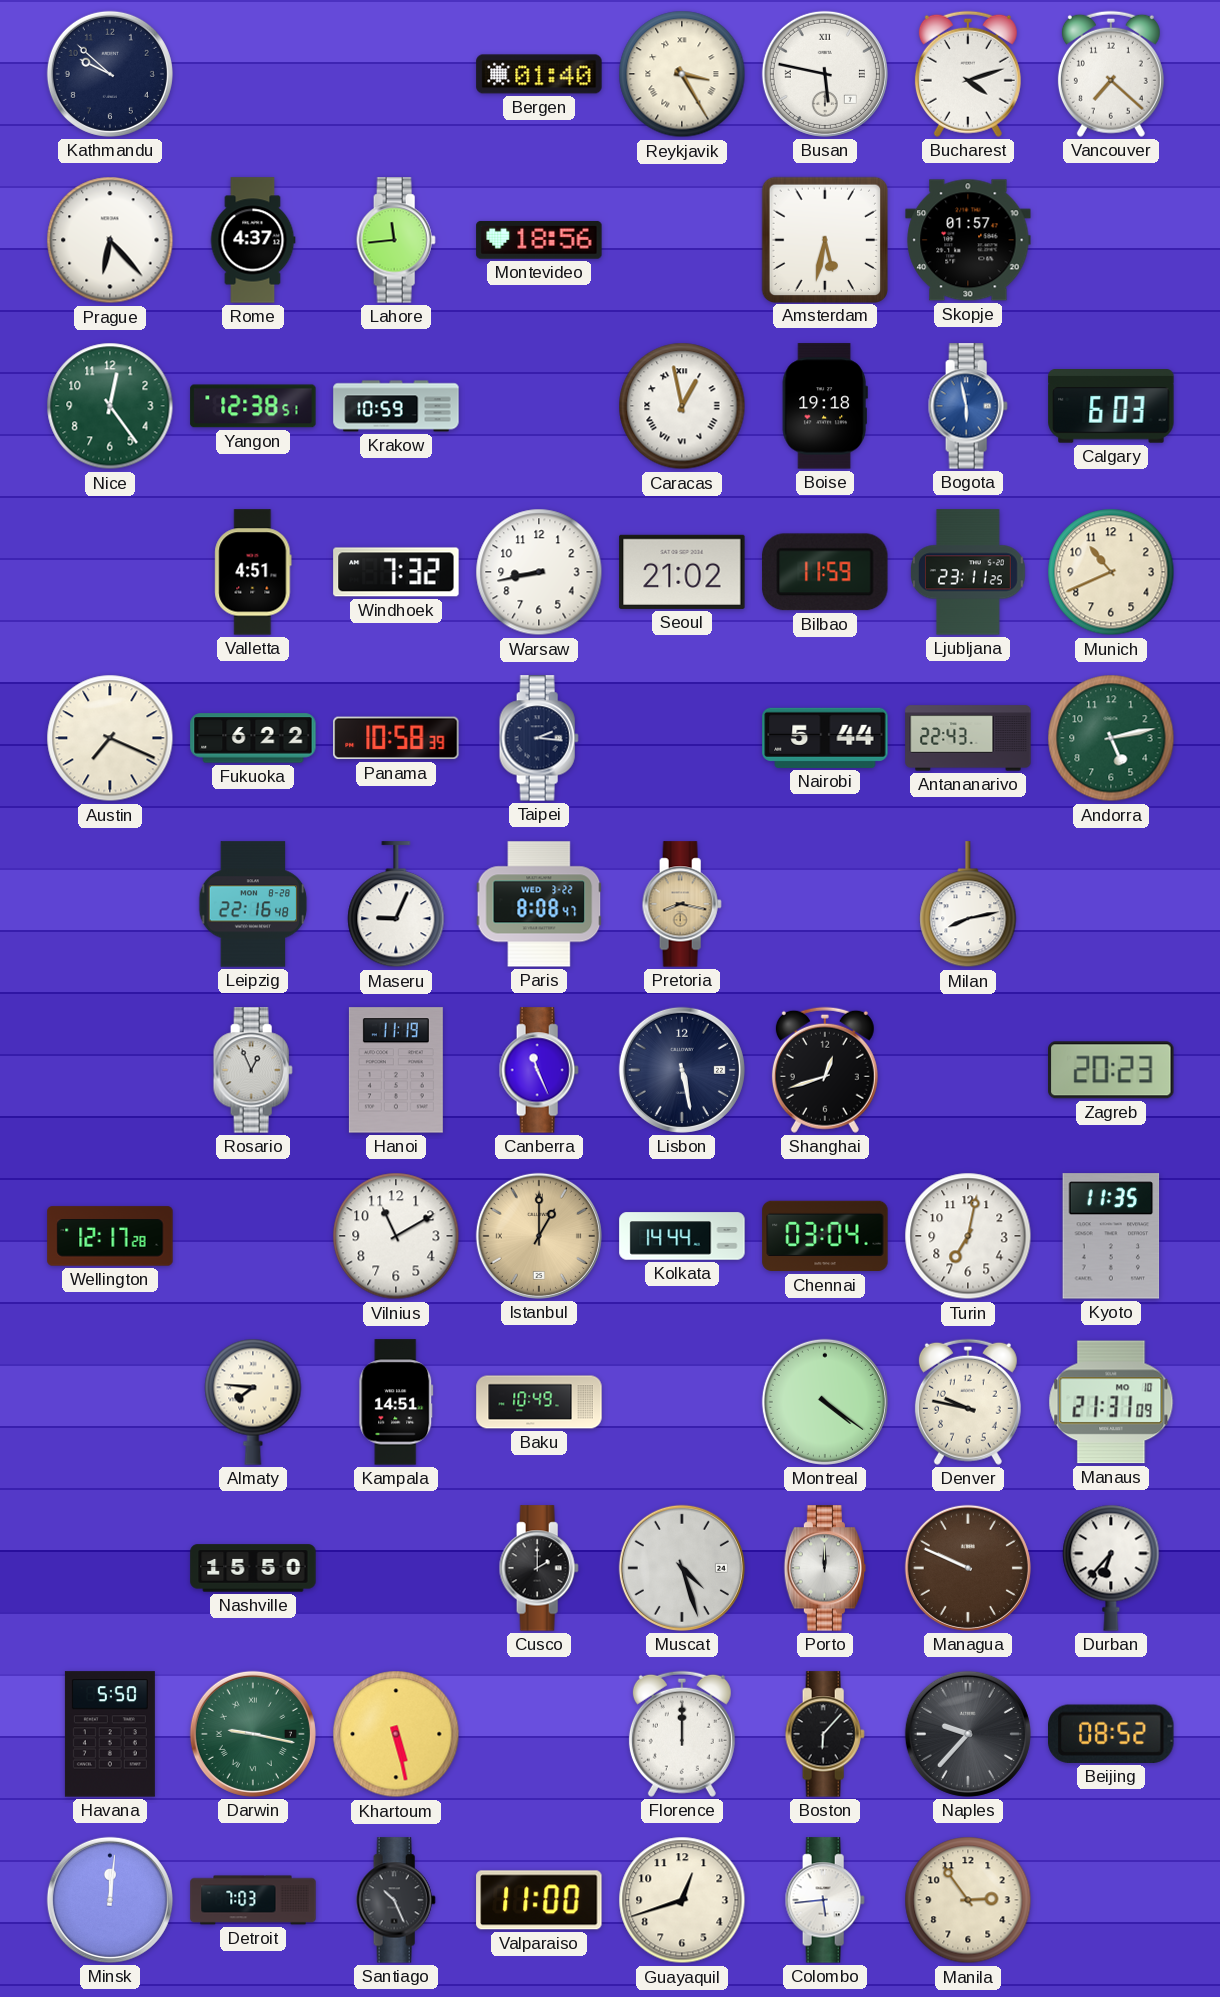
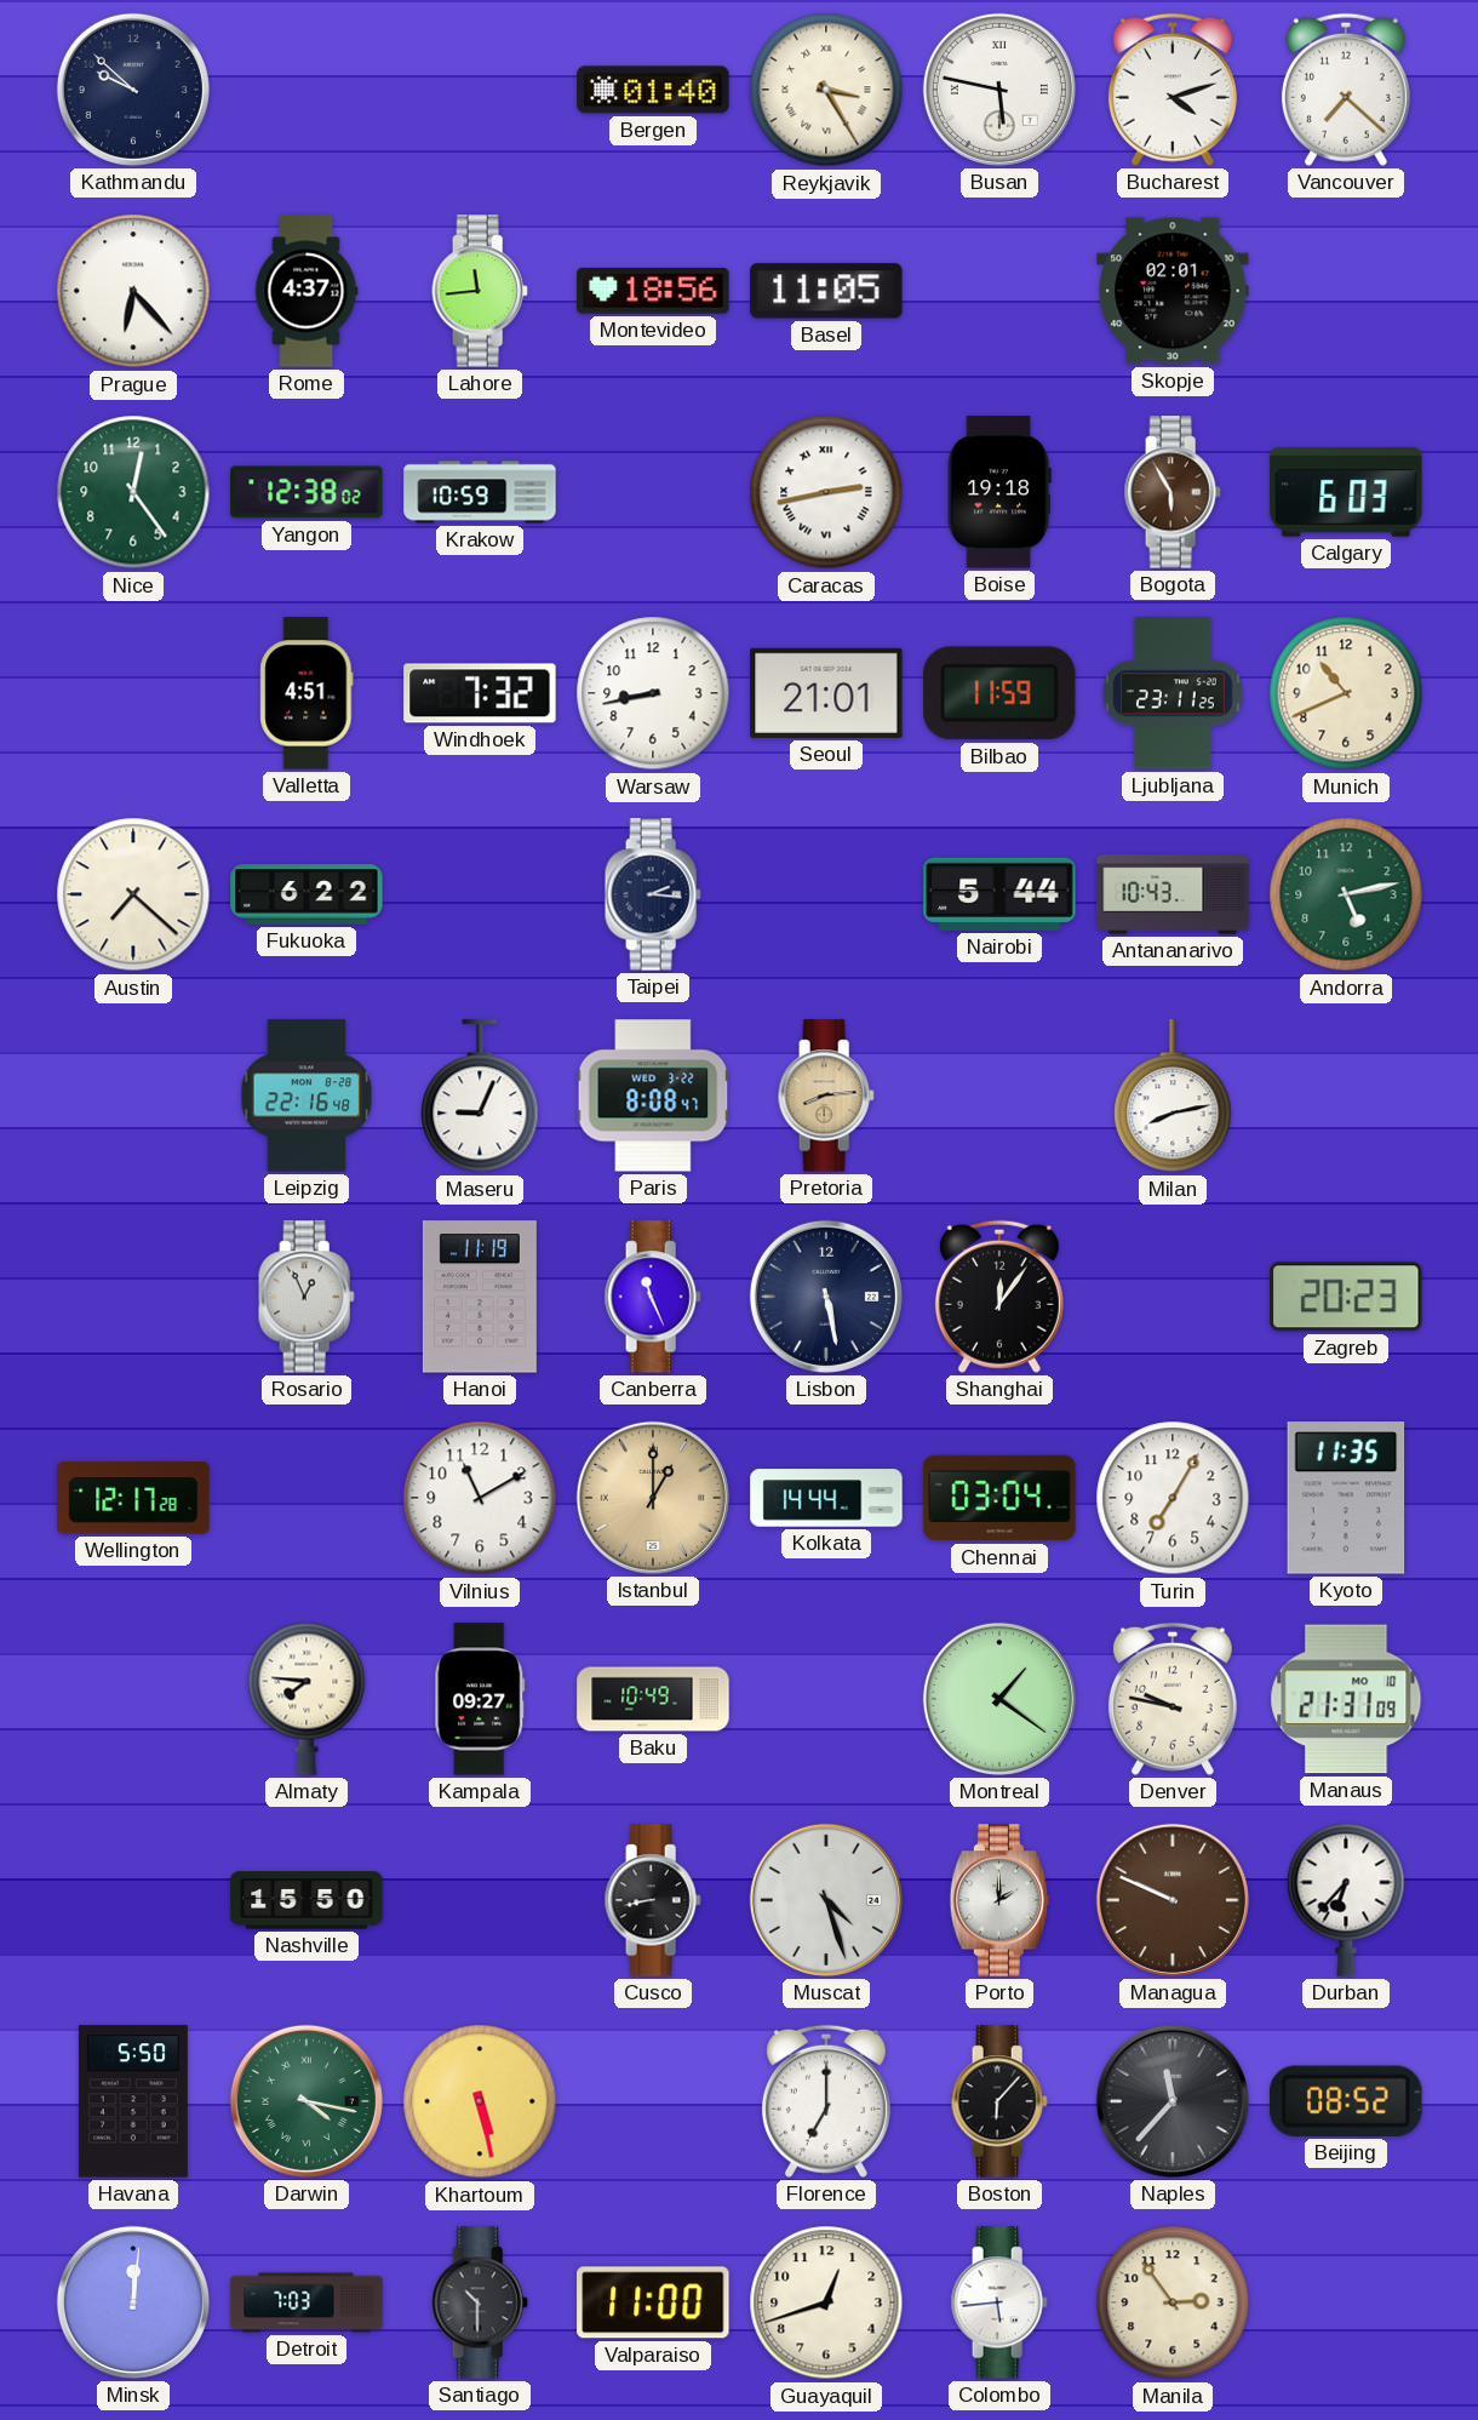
Basel: none -> 11:05
Amsterdam: 5:32 -> none
Skopje: 01:57 -> 02:01
Yangon: 12:38:51 -> 12:38:02
Caracas: 12:58 -> 2:43
Bogota: 5:58 -> 5:55
Bogota dial: blue -> brown
Seoul: 21:02 -> 21:01
Austin: 7:19 -> 7:22
Panama: 10:58 -> none
Antananarivo: 22:43 -> 10:43
Pretoria: 8:17 -> 8:14
Shanghai: 12:42 -> 12:06
Turin: 7:02 -> 7:05
Kampala: 14:51 -> 09:27
Montreal: 4:21 -> 1:21
Cusco: 2:00 -> 8:43
Porto: 12:00 -> 2:00
Darwin: 9:17 -> 4:17
Florence: 12:00 -> 7:00
Naples: 9:37 -> 11:37
Santiago: 10:26 -> 10:30
